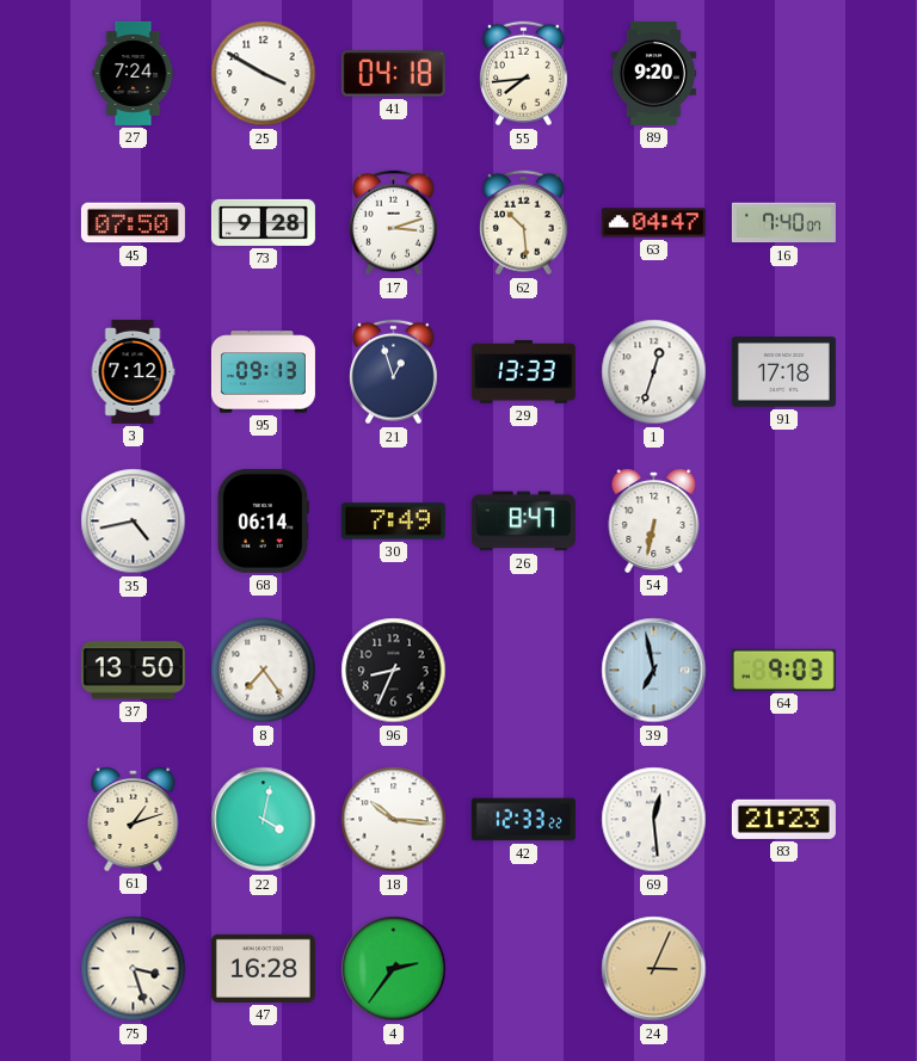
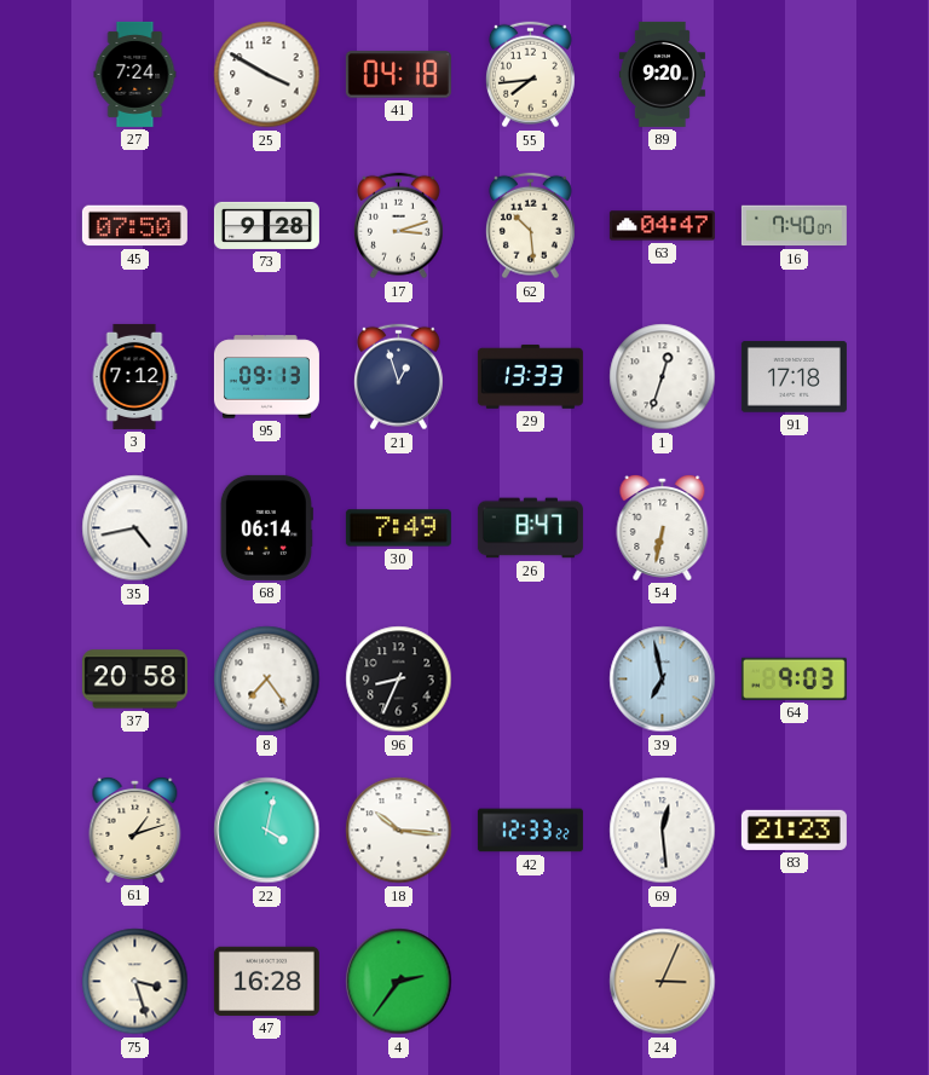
37: 13:50 -> 20:58
